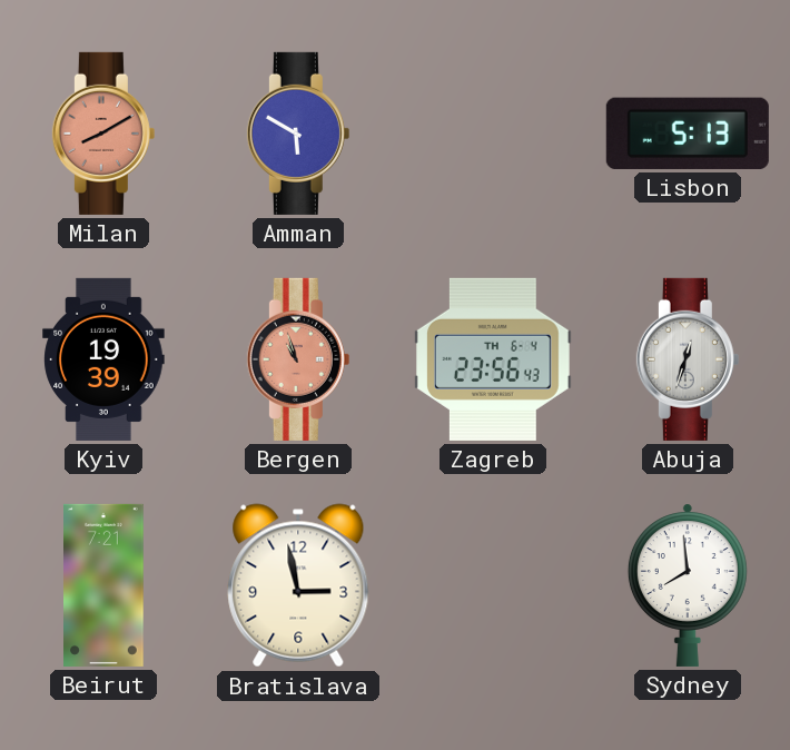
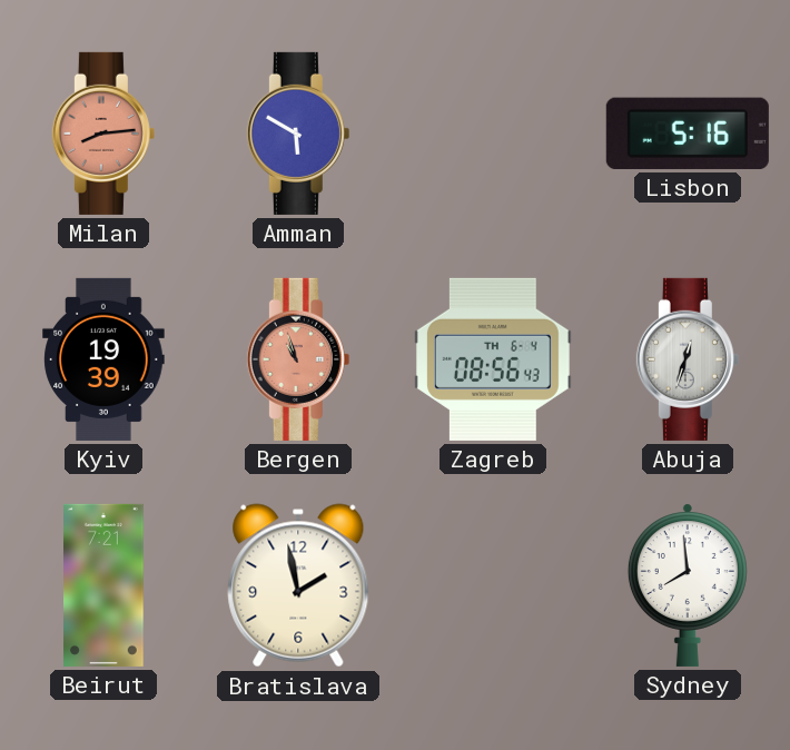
Milan: 8:10 -> 8:14
Lisbon: 5:13 -> 5:16
Zagreb: 23:56 -> 08:56
Bratislava: 2:58 -> 1:58
